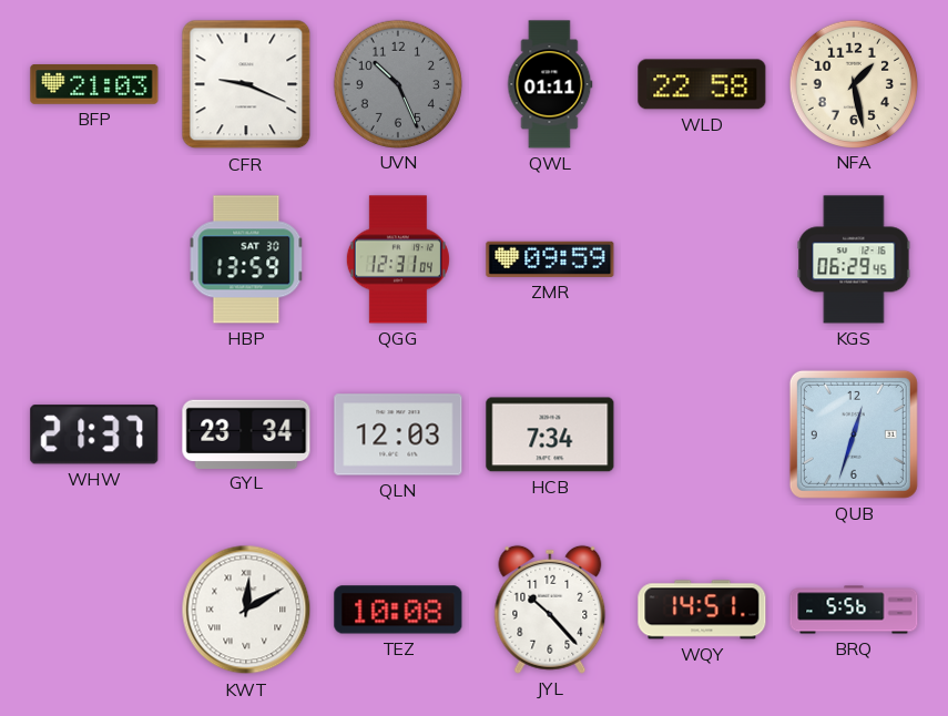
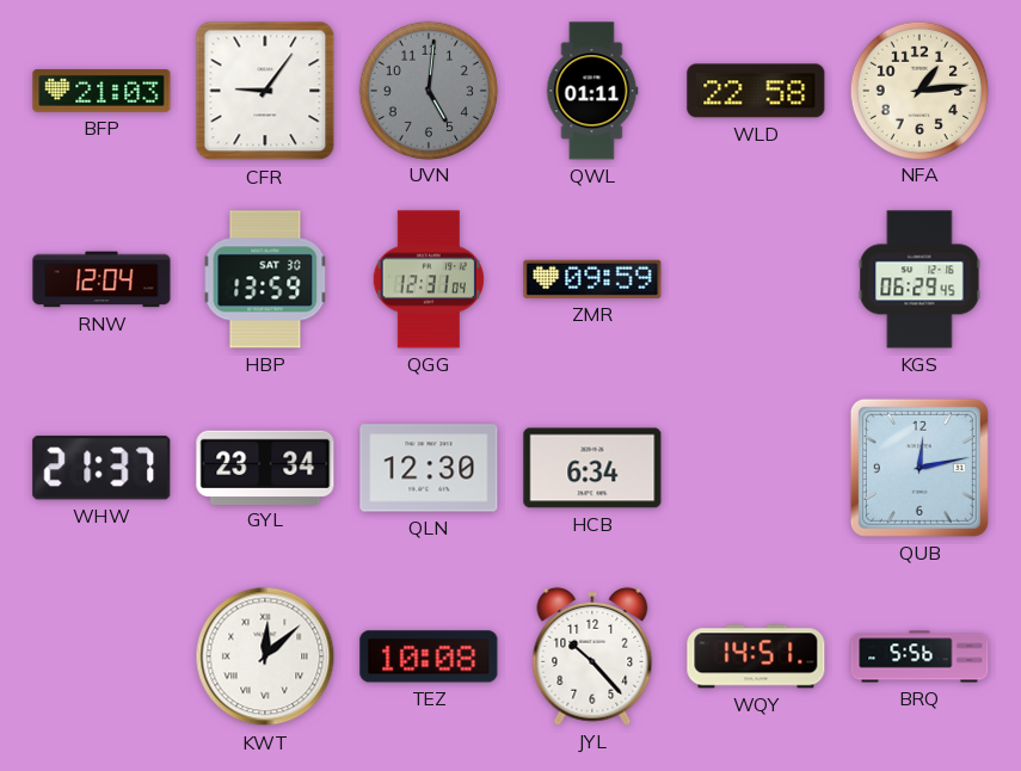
CFR: 9:19 -> 9:06
UVN: 10:26 -> 5:01
NFA: 1:28 -> 1:14
RNW: none -> 12:04
QLN: 12:03 -> 12:30
HCB: 7:34 -> 6:34
QUB: 12:33 -> 12:13
KWT: 12:10 -> 12:08
